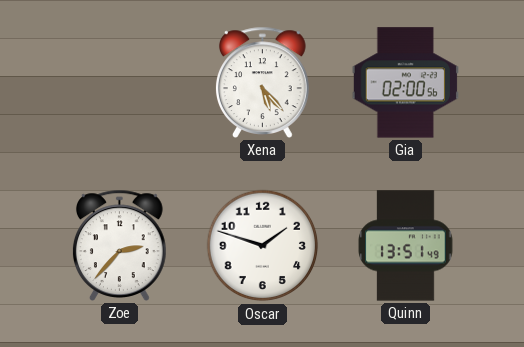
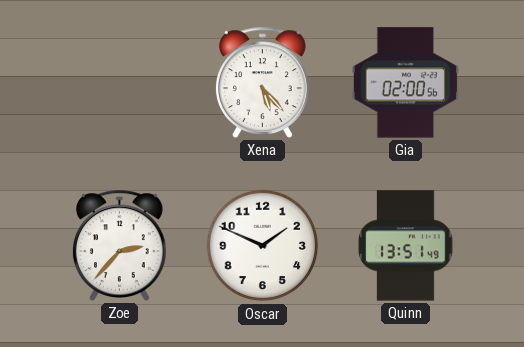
Oscar: 1:48 -> 1:49
